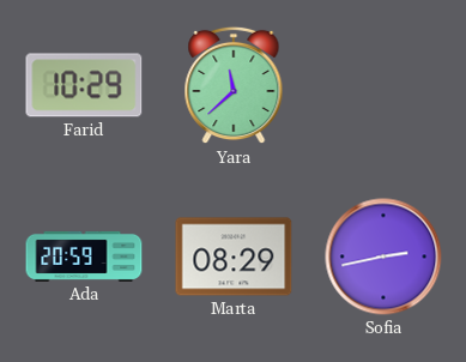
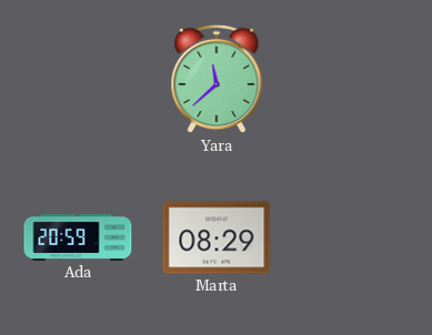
Farid: 10:29 -> none
Sofia: 2:43 -> none
